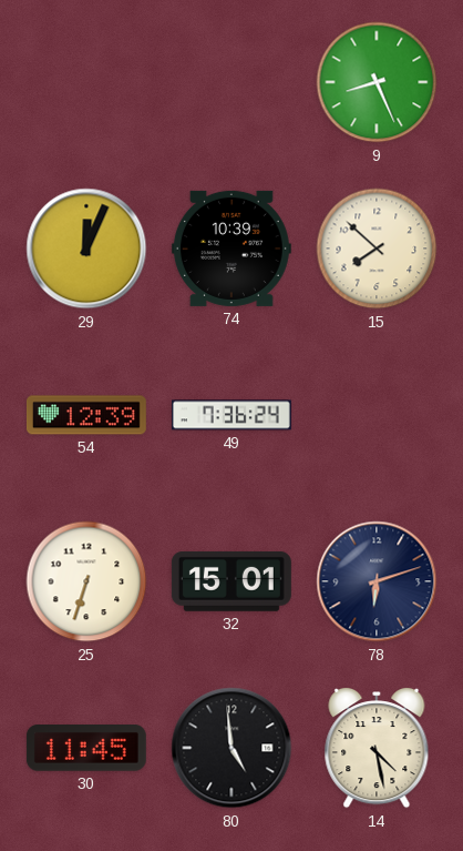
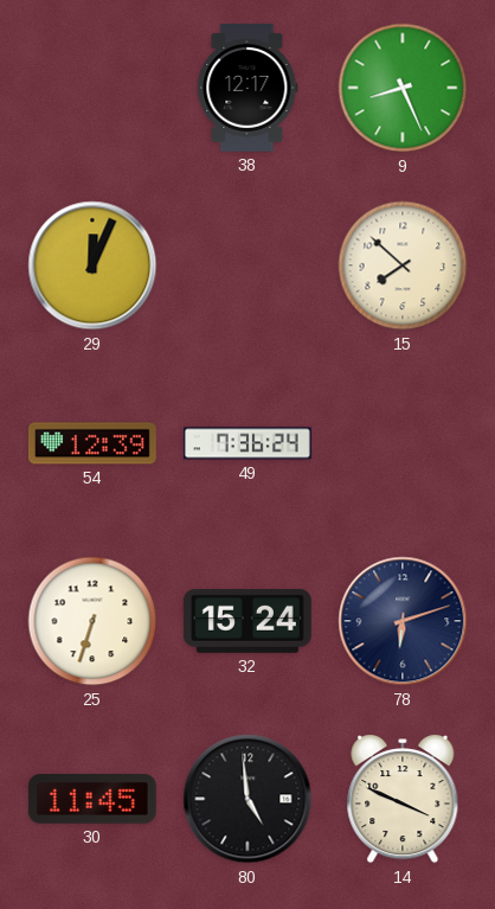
38: none -> 12:17
74: 10:39 -> none
32: 15:01 -> 15:24
14: 4:28 -> 3:49
